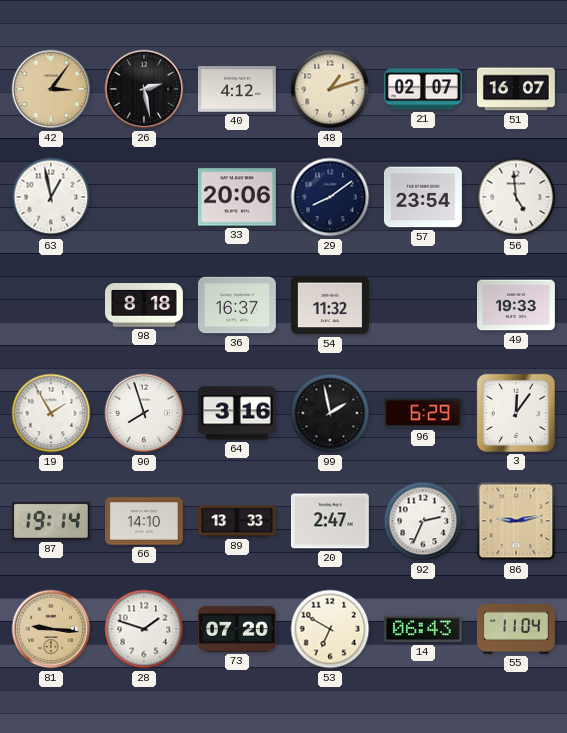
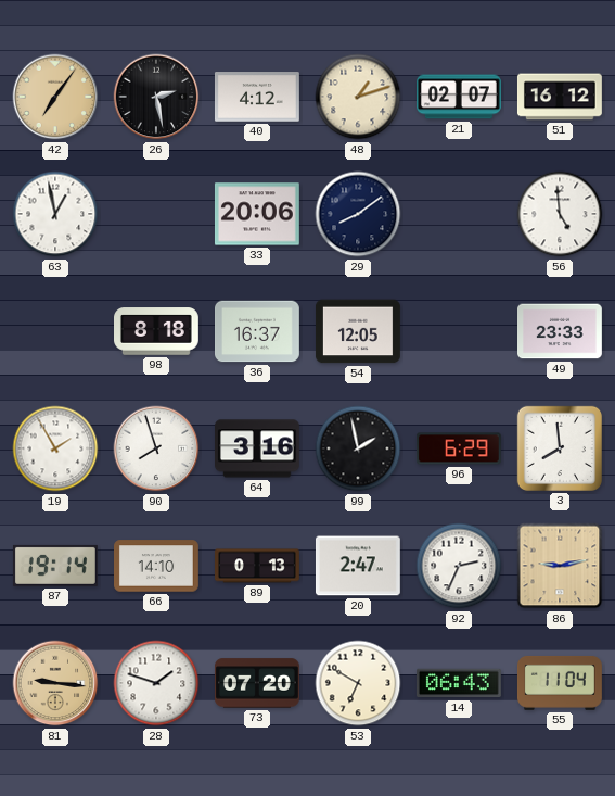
42: 3:06 -> 7:06
51: 16:07 -> 16:12
57: 23:54 -> none
54: 11:32 -> 12:05
49: 19:33 -> 23:33
3: 12:06 -> 7:59
89: 13:33 -> 0:13
